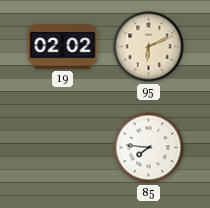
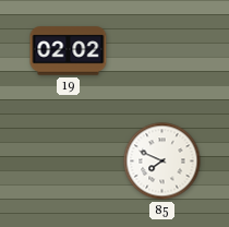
95: 6:11 -> none
85: 7:46 -> 7:49
